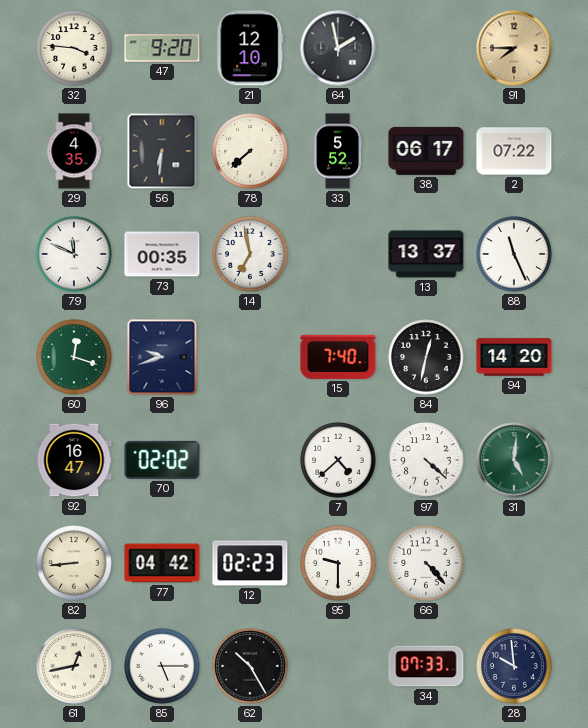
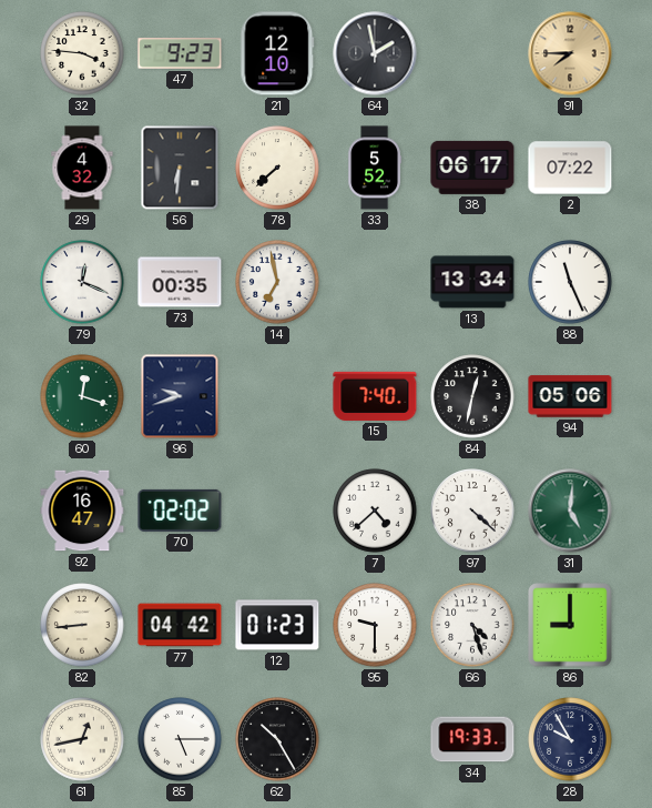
47: 9:20 -> 9:23
29: 4:35 -> 4:32
79: 11:49 -> 12:19
13: 13:37 -> 13:34
94: 14:20 -> 05:06
12: 02:23 -> 01:23
66: 4:23 -> 4:27
86: none -> 9:00
34: 07:33 -> 19:33
28: 9:59 -> 9:55
